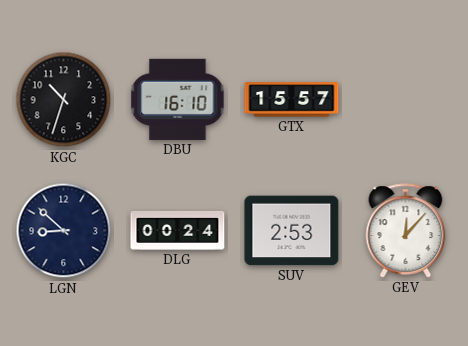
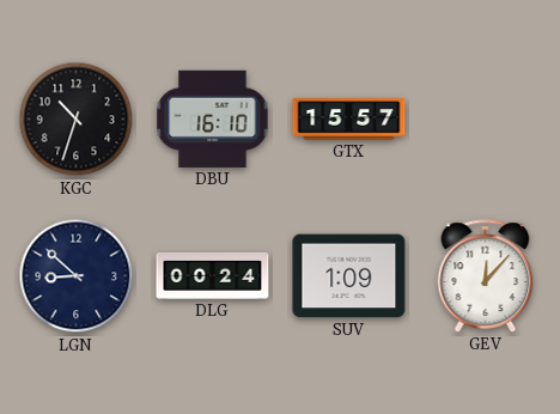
SUV: 2:53 -> 1:09
